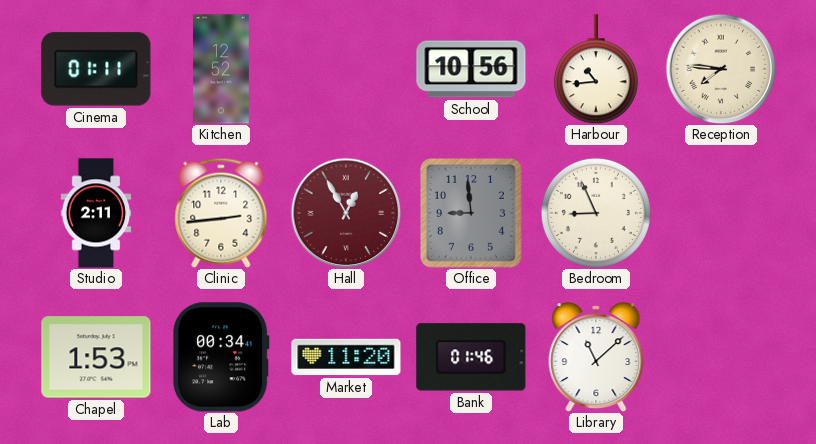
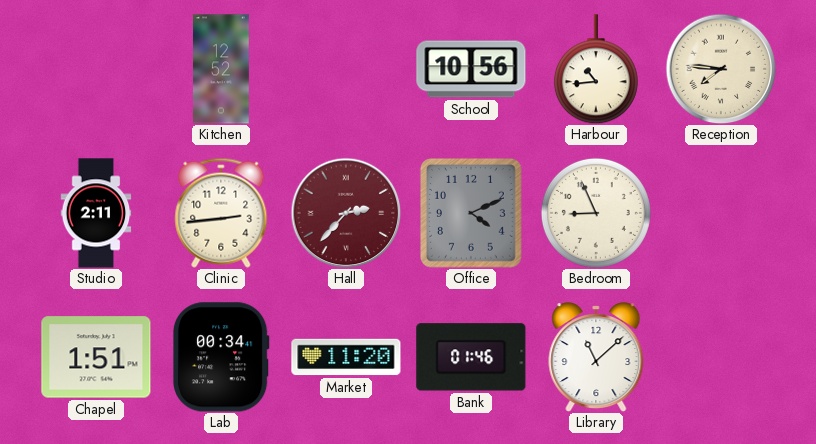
Cinema: 01:11 -> none
Hall: 12:55 -> 2:37
Office: 8:59 -> 4:11
Chapel: 1:53 -> 1:51
